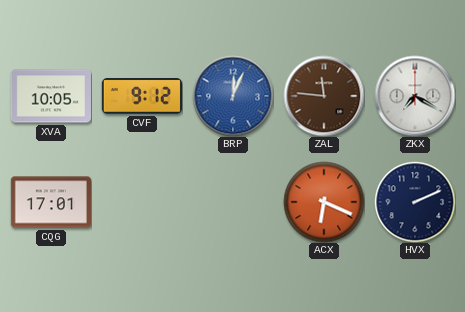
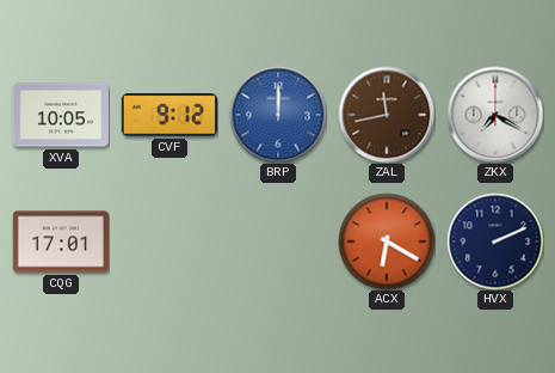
BRP: 12:04 -> 12:00
ZAL: 11:46 -> 11:43
ACX: 6:19 -> 6:20
